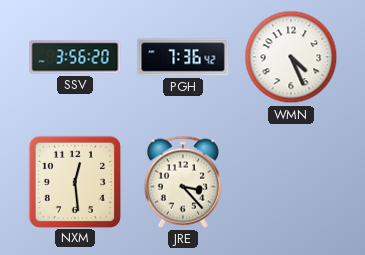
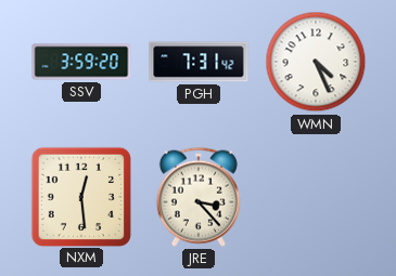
SSV: 3:56 -> 3:59
PGH: 7:36 -> 7:31
